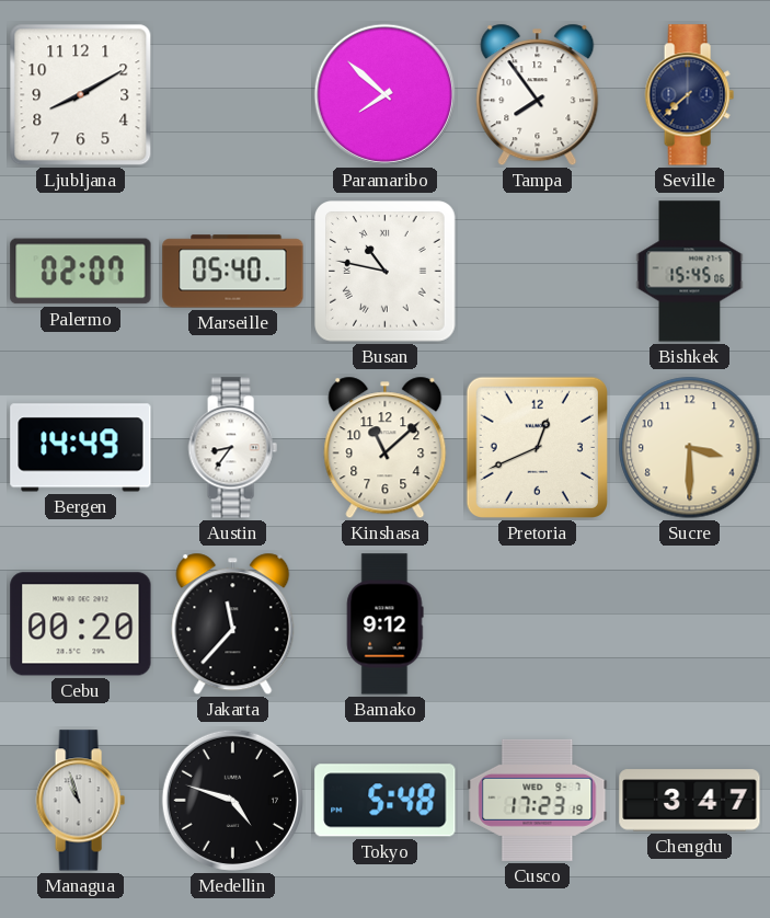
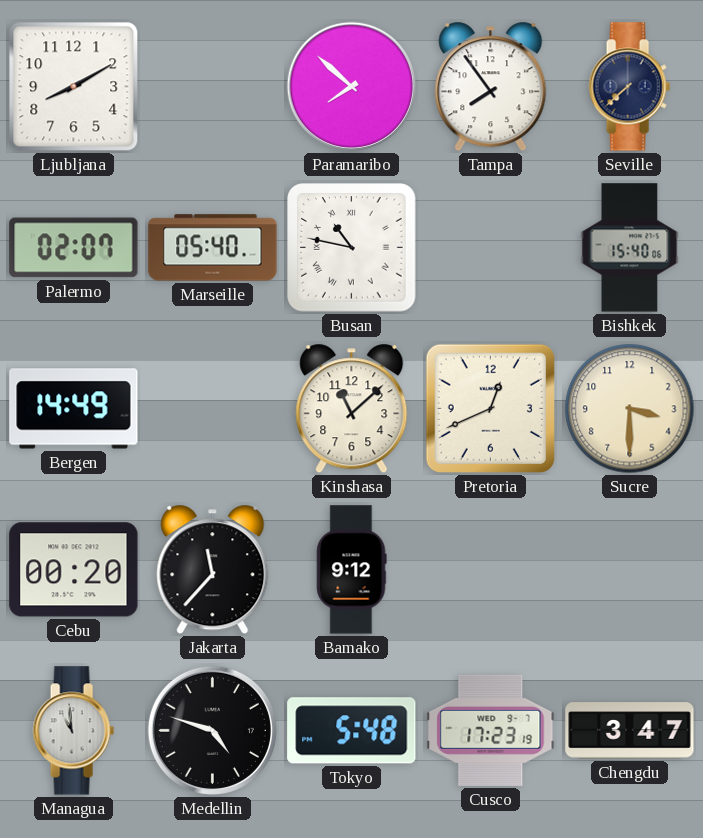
Bishkek: 15:45 -> 15:40
Austin: 8:36 -> none
Managua: 10:57 -> 10:59
